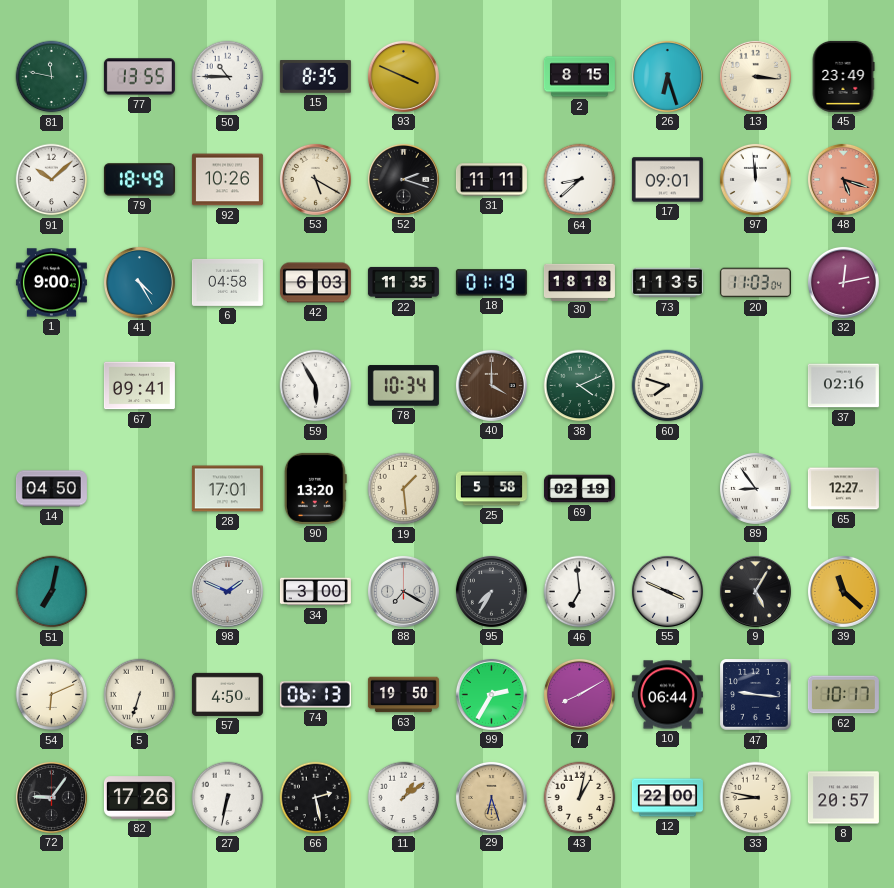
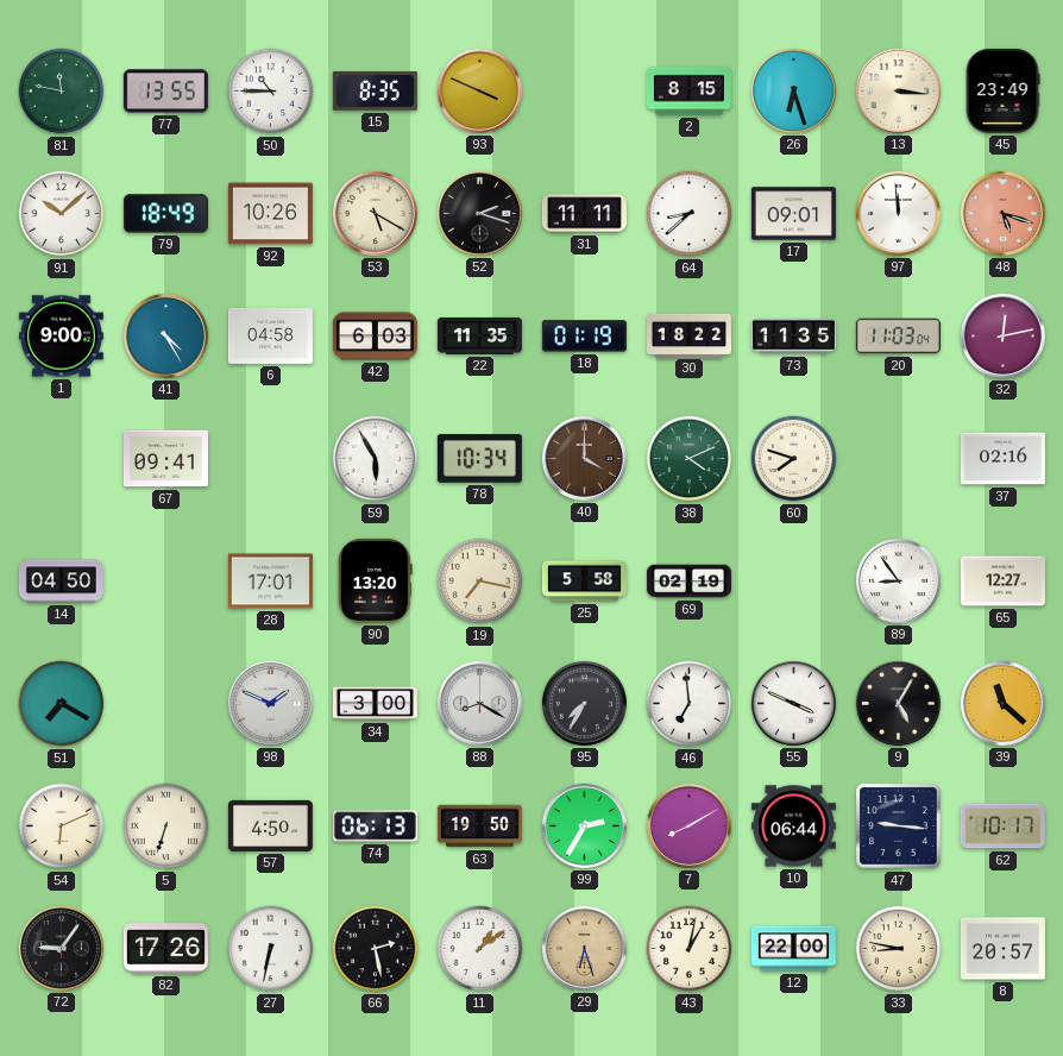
30: 18:18 -> 18:22
19: 1:29 -> 7:17
51: 7:02 -> 7:20
88: 7:20 -> 8:20
